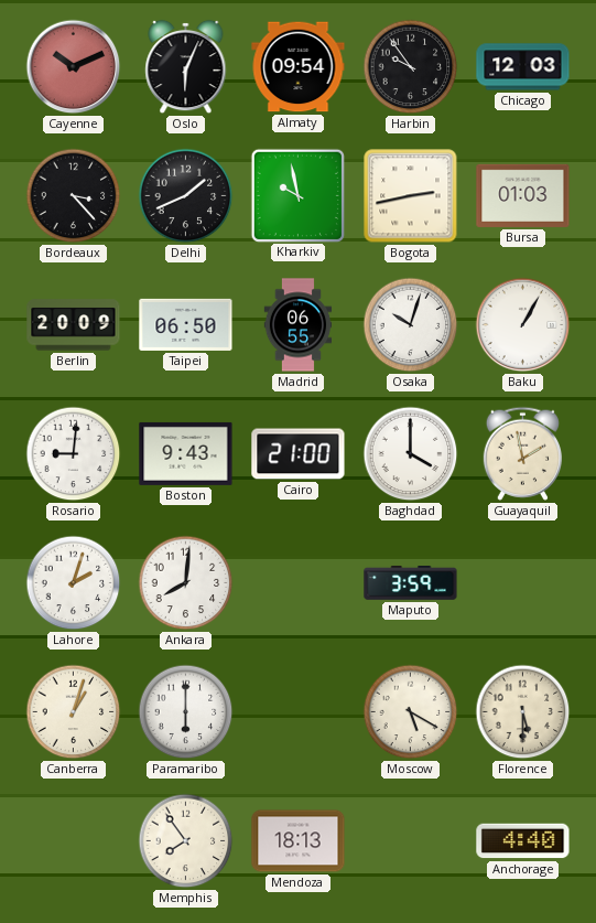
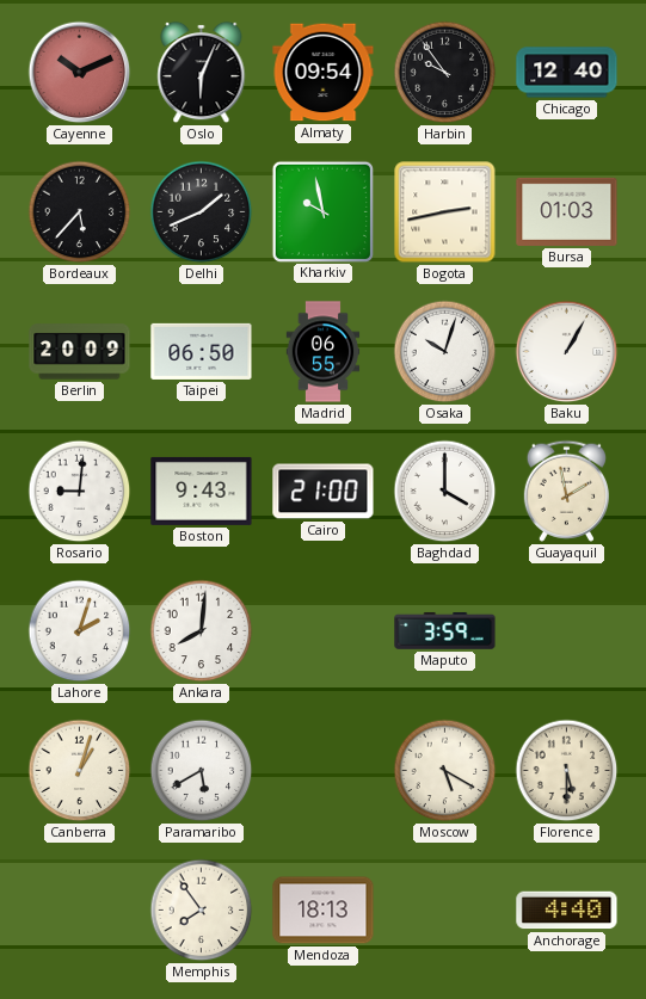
Chicago: 12:03 -> 12:40
Bordeaux: 3:23 -> 5:37
Paramaribo: 6:00 -> 5:40
